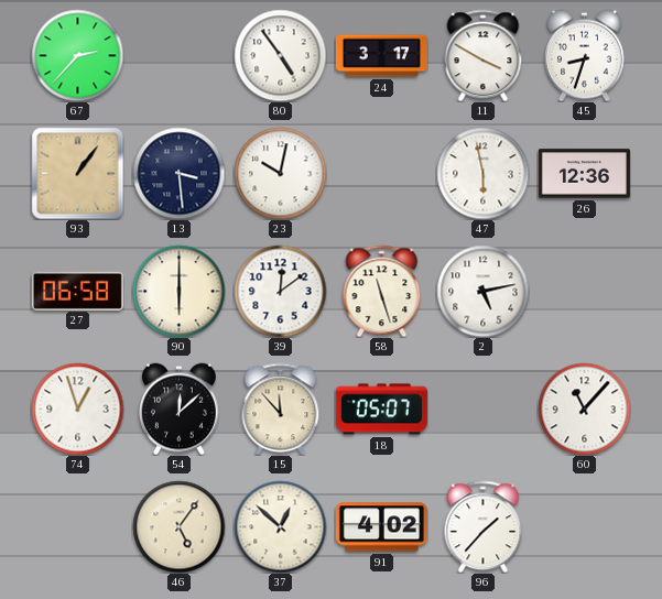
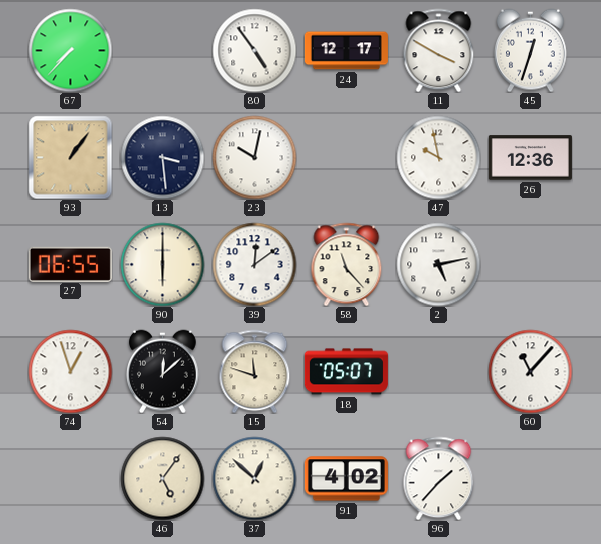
67: 2:37 -> 7:37
24: 3:17 -> 12:17
45: 8:33 -> 12:33
47: 5:58 -> 9:58
27: 06:58 -> 06:55
58: 11:27 -> 11:23
15: 11:53 -> 11:48
